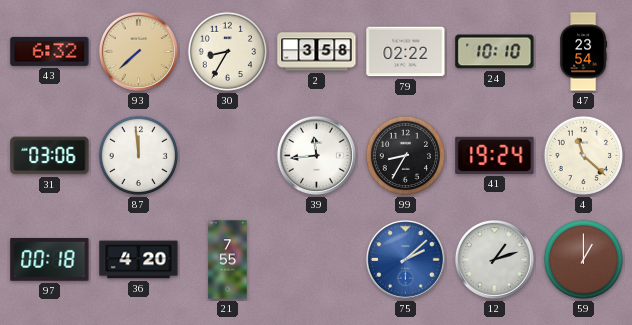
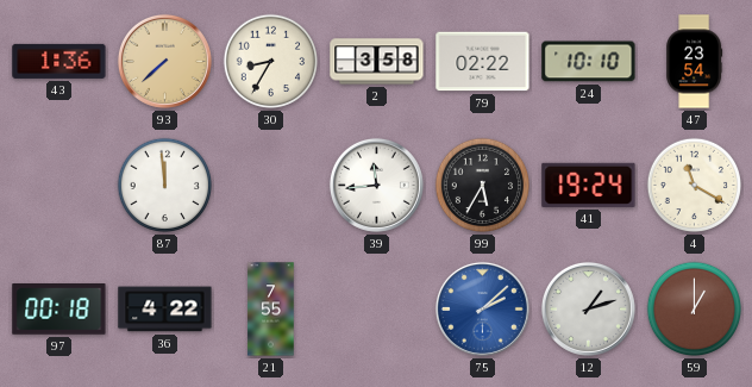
43: 6:32 -> 1:36
31: 03:06 -> none
99: 8:35 -> 5:35
4: 11:22 -> 11:20
36: 4:20 -> 4:22
